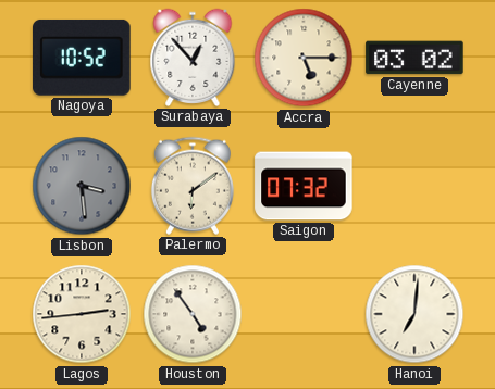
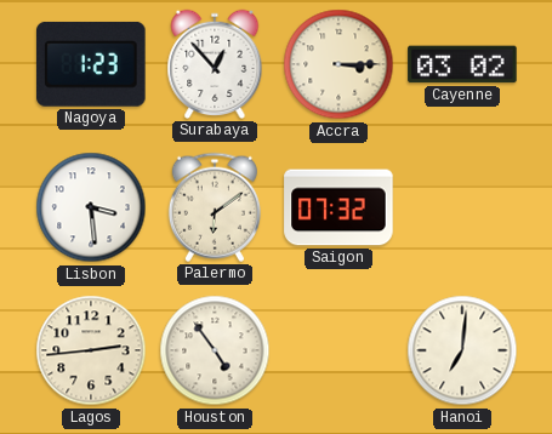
Nagoya: 10:52 -> 1:23
Accra: 5:15 -> 3:15
Lisbon dial: grey -> white
